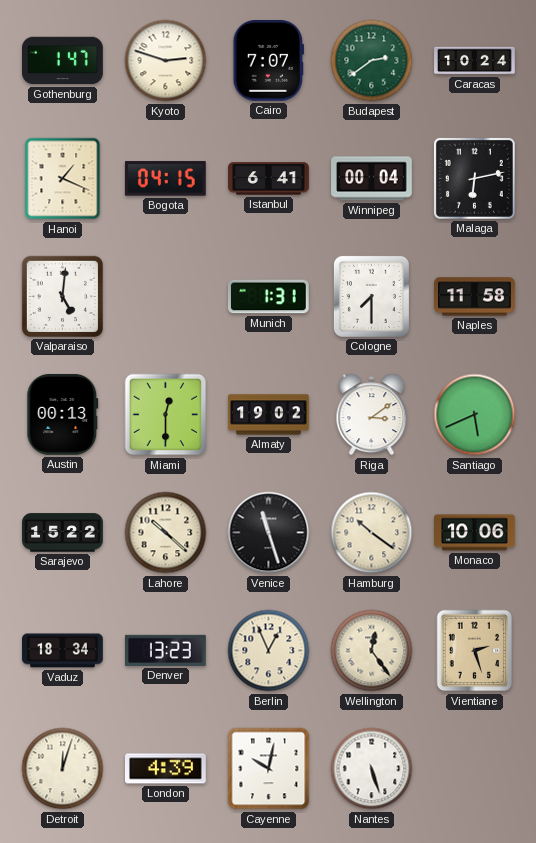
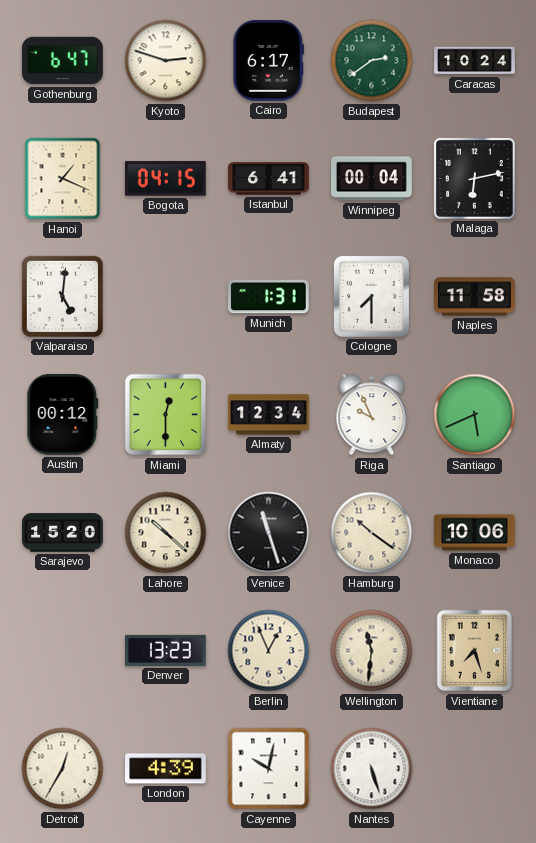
Gothenburg: 1:47 -> 6:47
Cairo: 7:07 -> 6:17
Austin: 00:13 -> 00:12
Almaty: 19:02 -> 12:34
Riga: 3:09 -> 9:56
Sarajevo: 15:22 -> 15:20
Vaduz: 18:34 -> none
Wellington: 12:24 -> 11:31
Vientiane: 2:27 -> 7:27
Detroit: 12:03 -> 12:35
